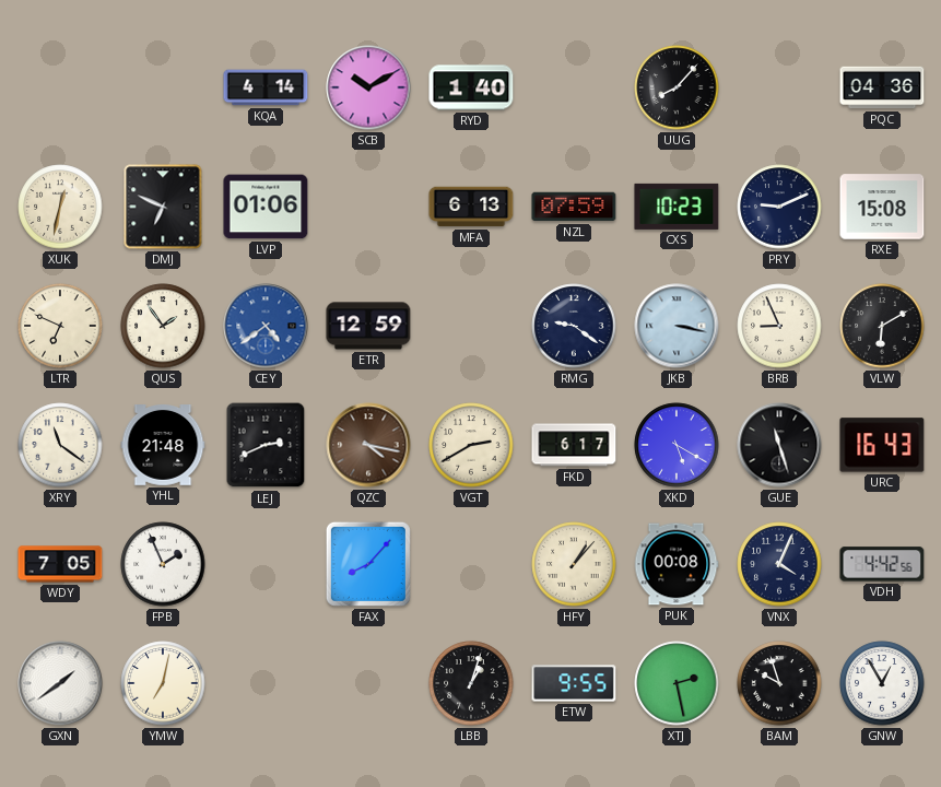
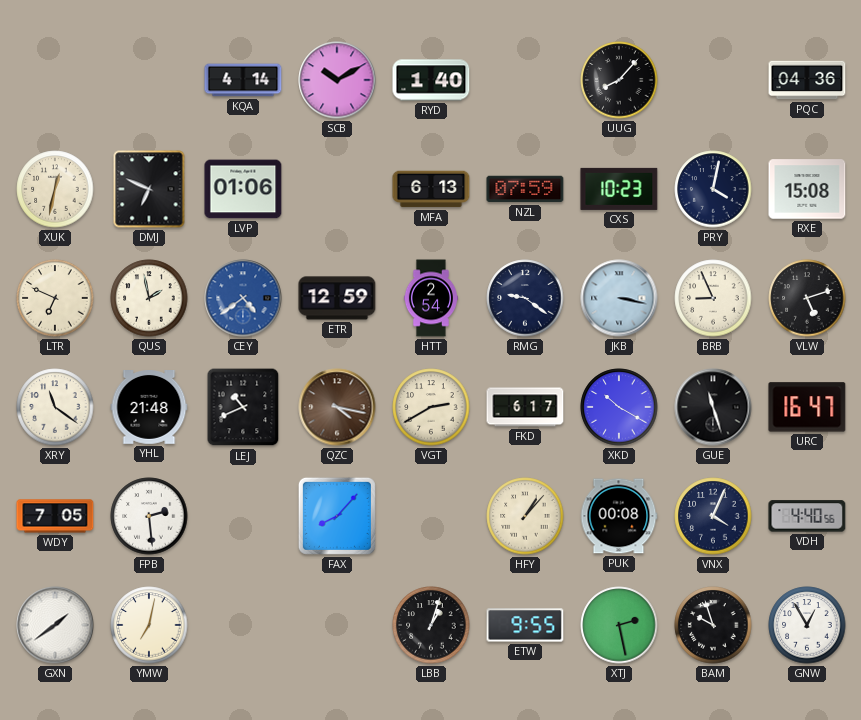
PRY: 9:11 -> 4:02
QUS: 1:54 -> 1:58
HTT: none -> 2:54
VLW: 6:10 -> 5:12
LEJ: 2:41 -> 10:41
XKD: 5:20 -> 10:20
URC: 16:43 -> 16:47
FPB: 1:56 -> 2:29
VDH: 4:42 -> 4:40
